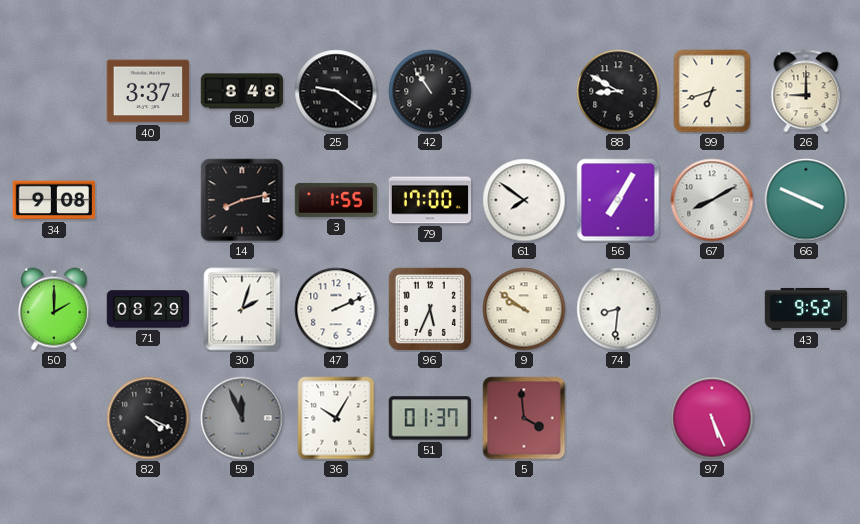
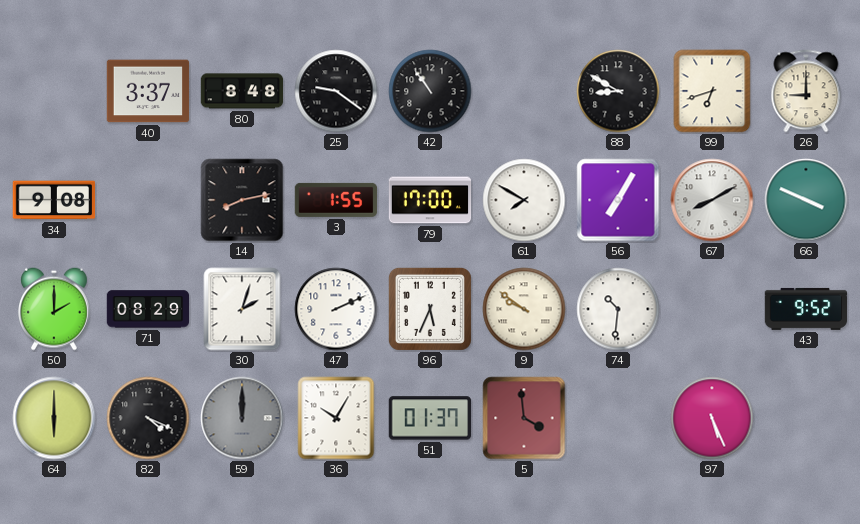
61: 7:51 -> 7:50
74: 8:31 -> 10:31
64: none -> 6:00
59: 11:56 -> 12:00
